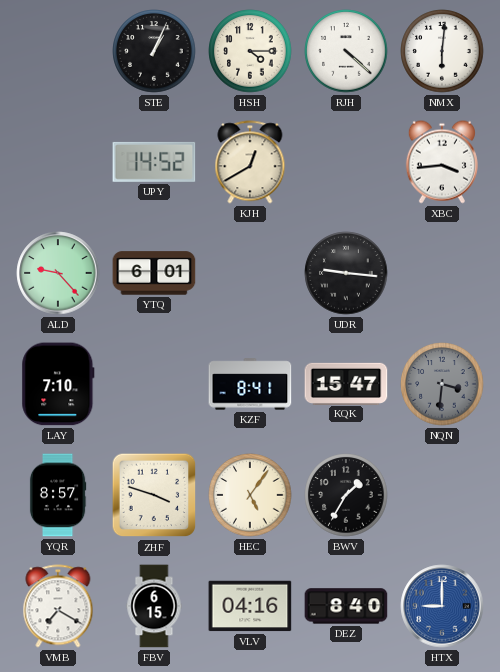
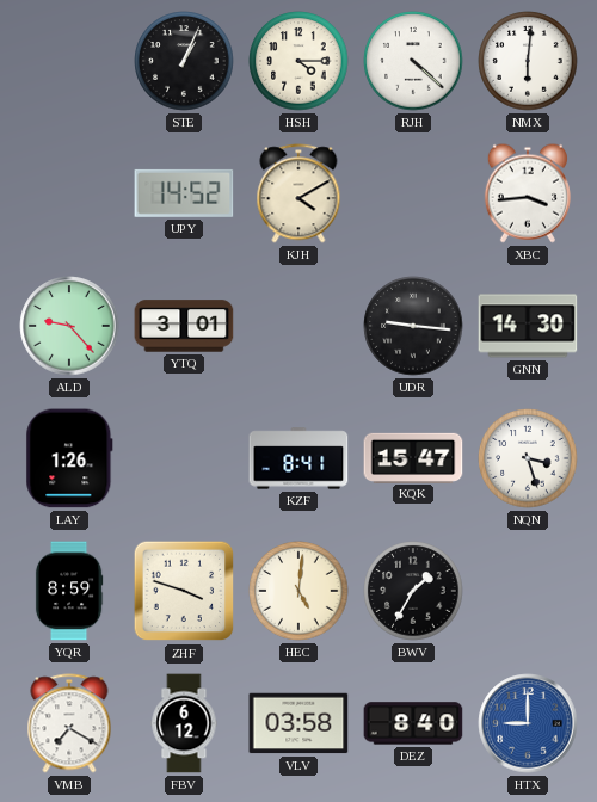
KJH: 12:40 -> 4:10
YTQ: 6:01 -> 3:01
GNN: none -> 14:30
LAY: 7:10 -> 1:26
NQN: 3:31 -> 3:27
NQN dial: grey -> white
YQR: 8:57 -> 8:59
HEC: 5:06 -> 5:01
FBV: 6:15 -> 6:12
VLV: 04:16 -> 03:58
